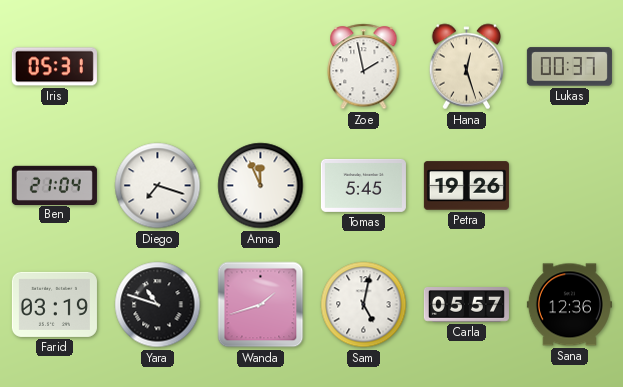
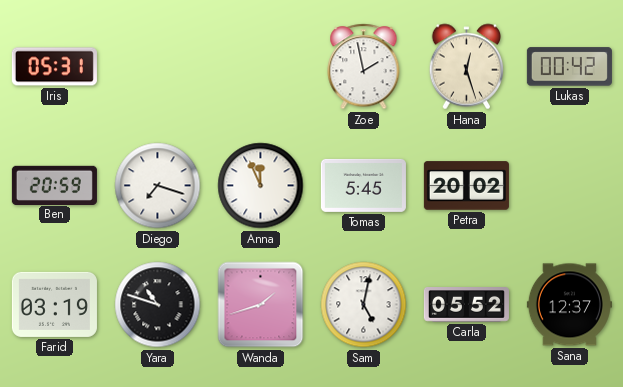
Lukas: 00:37 -> 00:42
Ben: 21:04 -> 20:59
Petra: 19:26 -> 20:02
Carla: 05:57 -> 05:52
Sana: 12:36 -> 12:37
